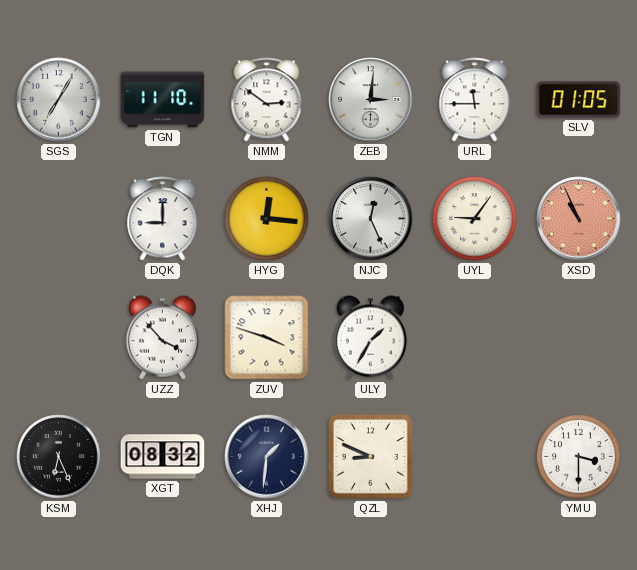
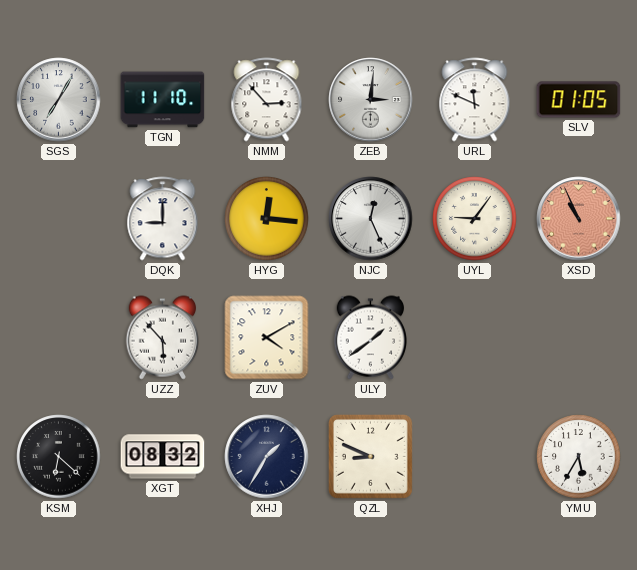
NMM: 2:51 -> 2:53
URL: 11:45 -> 11:49
UZZ: 3:53 -> 5:53
ZUV: 3:48 -> 4:10
ULY: 1:35 -> 1:39
KSM: 6:26 -> 6:22
XHJ: 1:31 -> 1:35
YMU: 3:30 -> 5:35
